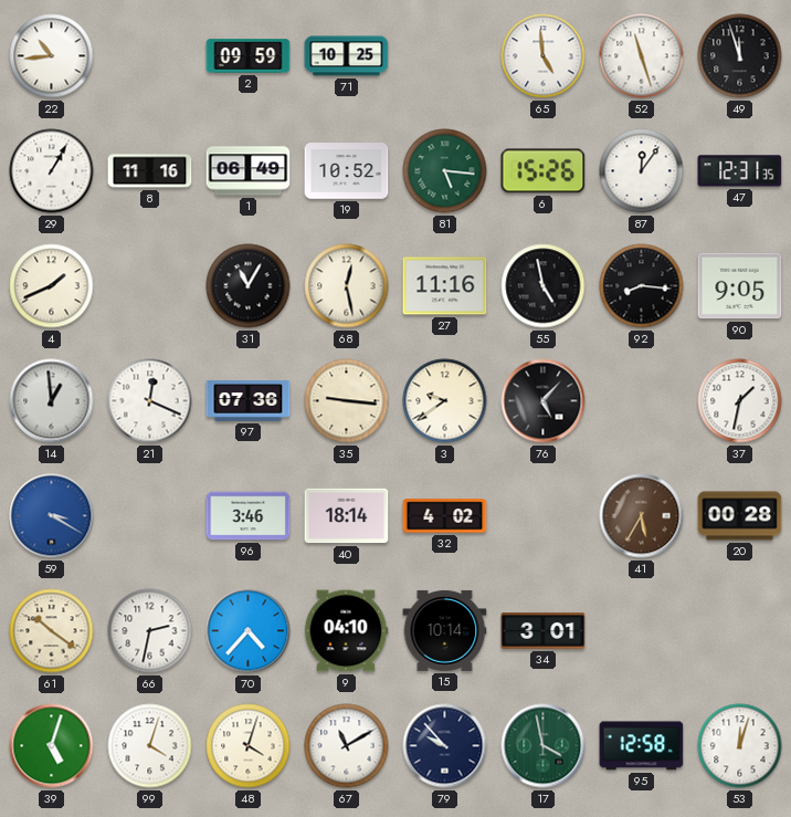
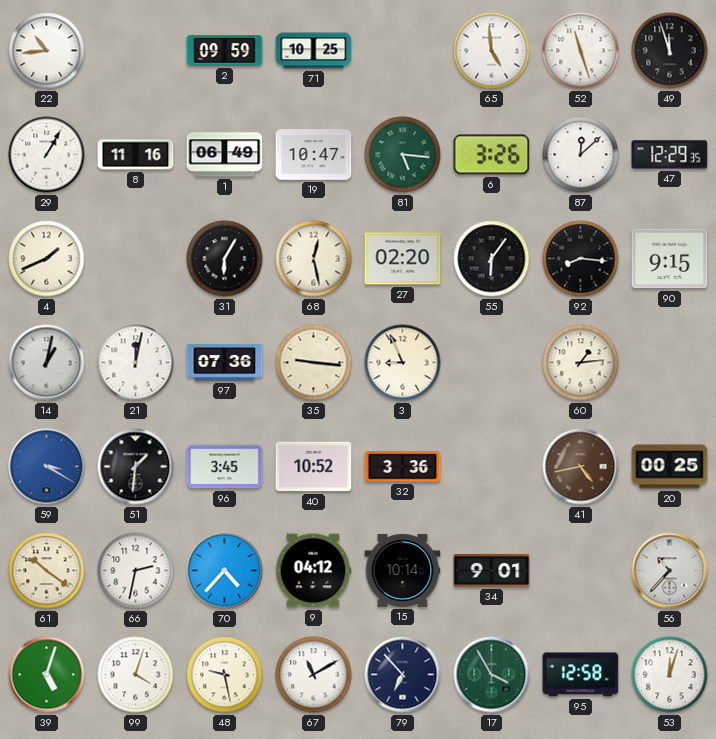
19: 10:52 -> 10:47
6: 15:26 -> 3:26
87: 12:06 -> 12:08
47: 12:31 -> 12:29
31: 11:05 -> 6:05
27: 11:16 -> 02:20
55: 4:58 -> 6:06
90: 9:05 -> 9:15
14: 12:59 -> 1:02
21: 12:19 -> 12:02
3: 9:39 -> 8:56
76: 5:07 -> none
60: none -> 1:14
37: 1:32 -> none
51: none -> 1:31
96: 3:46 -> 3:45
40: 18:14 -> 10:52
32: 4:02 -> 3:36
41: 5:35 -> 4:43
20: 00:28 -> 00:25
9: 04:10 -> 04:12
34: 3:01 -> 9:01
56: none -> 10:37
48: 4:03 -> 9:28
79: 9:53 -> 6:53
17: 3:58 -> 3:55
